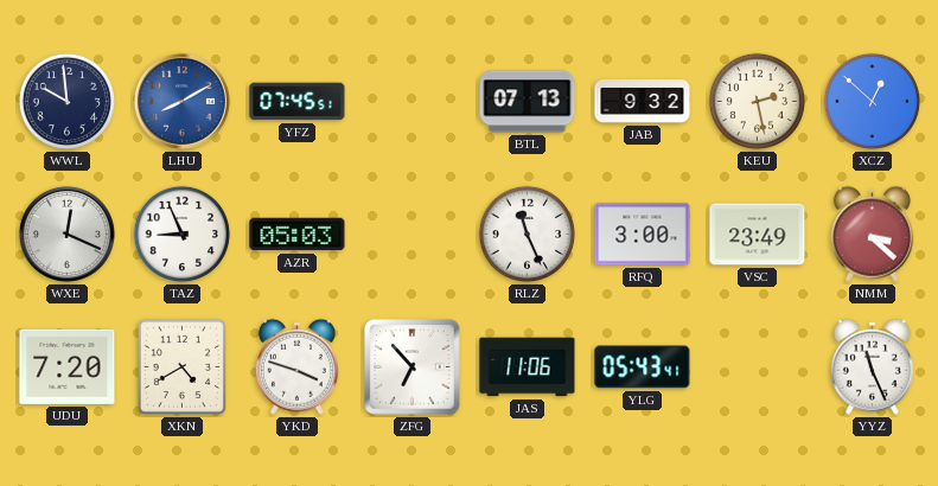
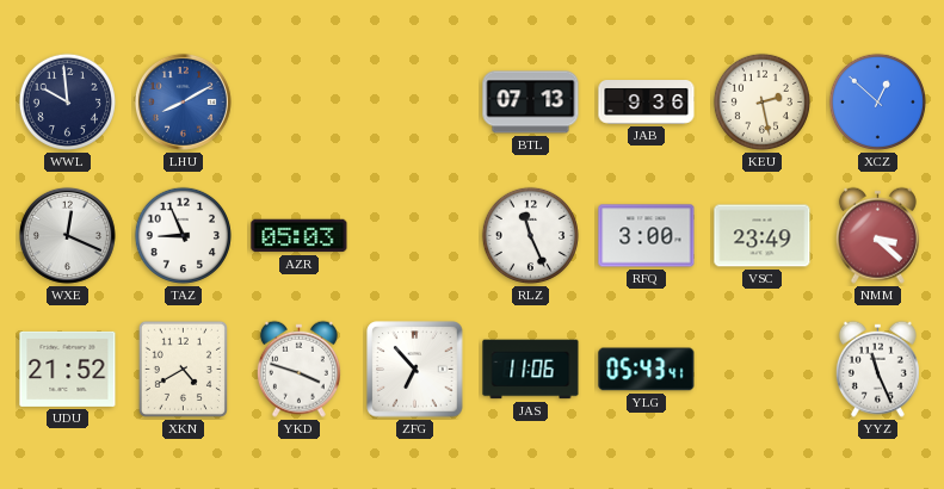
YFZ: 07:45 -> none
JAB: 9:32 -> 9:36
UDU: 7:20 -> 21:52
